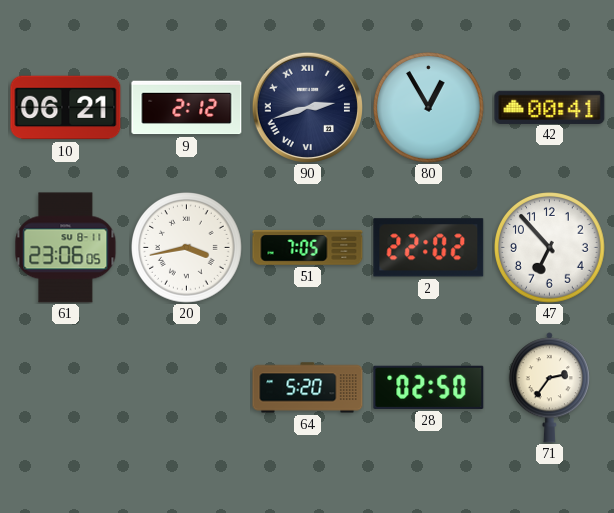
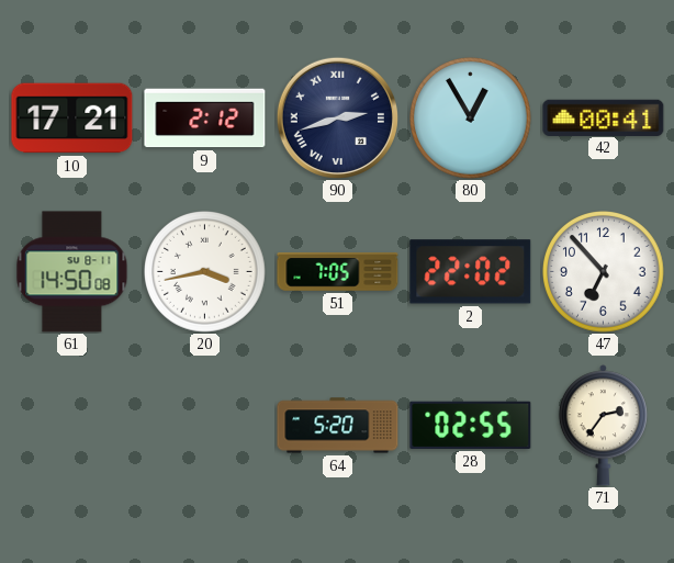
10: 06:21 -> 17:21
61: 23:06 -> 14:50
28: 02:50 -> 02:55
